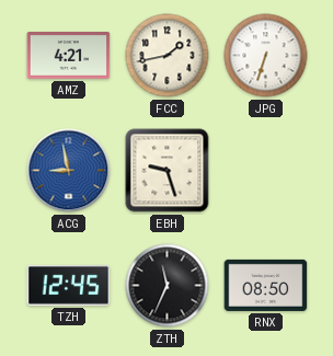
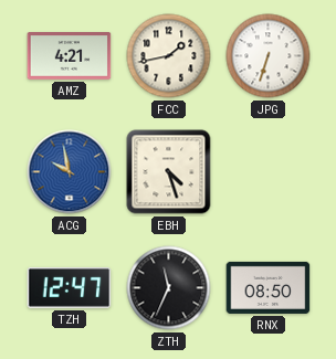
ACG: 8:58 -> 9:58
EBH: 9:27 -> 4:27
TZH: 12:45 -> 12:47
